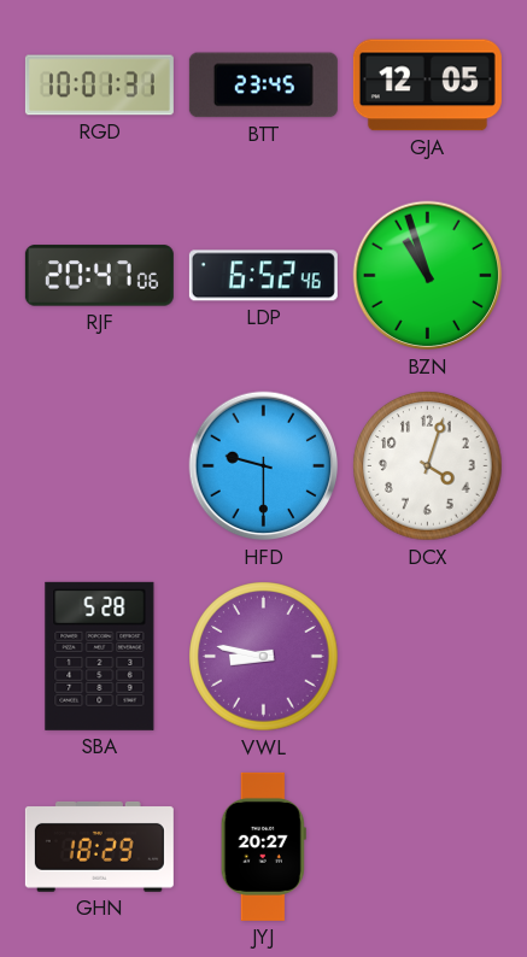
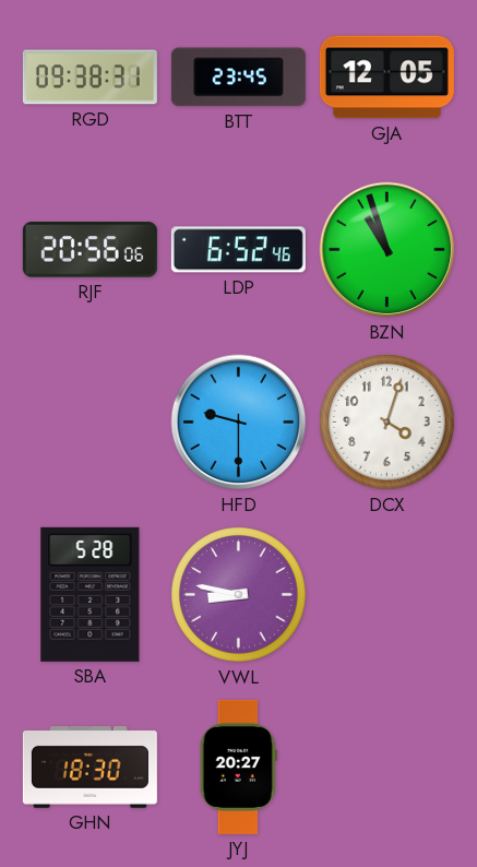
RGD: 10:01 -> 09:38
RJF: 20:47 -> 20:56
GHN: 18:29 -> 18:30
